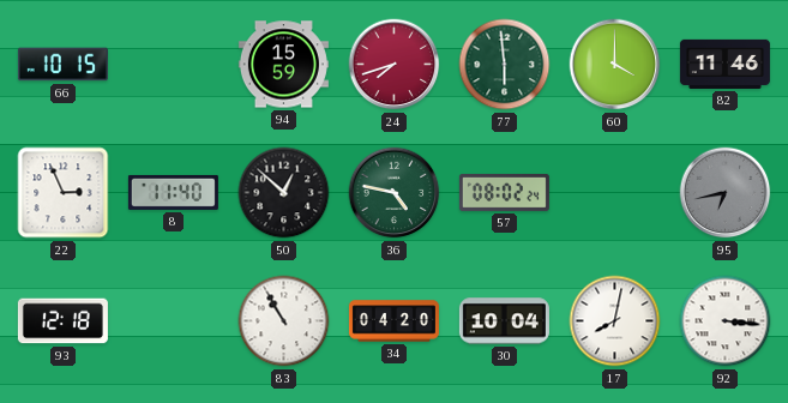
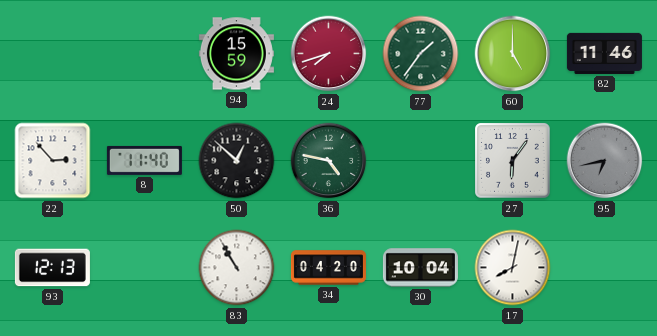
66: 10:15 -> none
77: 5:59 -> 1:36
60: 4:00 -> 5:00
22: 2:56 -> 2:53
57: 08:02 -> none
27: none -> 6:06
93: 12:18 -> 12:13
92: 3:16 -> none
